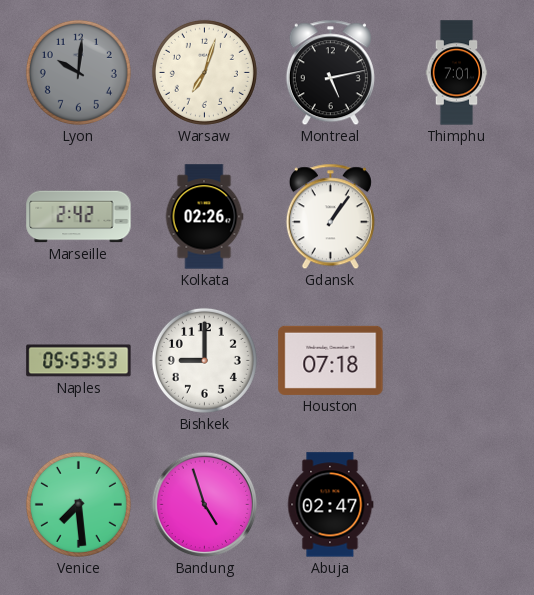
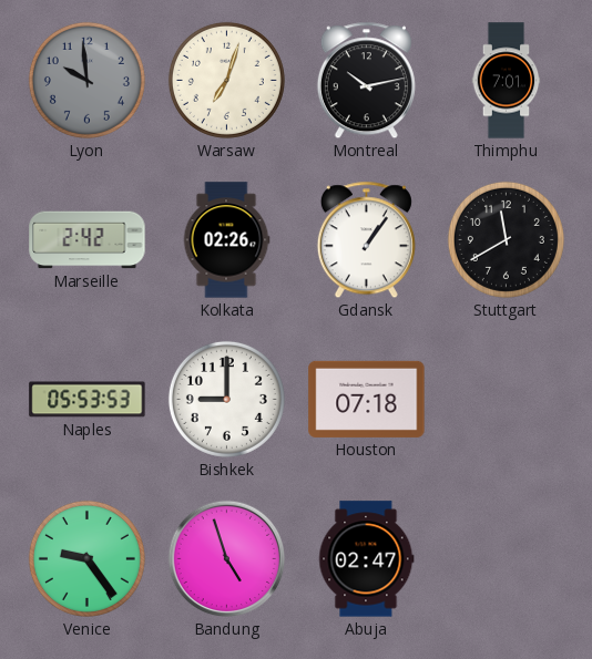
Lyon: 10:01 -> 9:59
Montreal: 5:13 -> 10:13
Stuttgart: none -> 11:40
Venice: 7:29 -> 9:24
